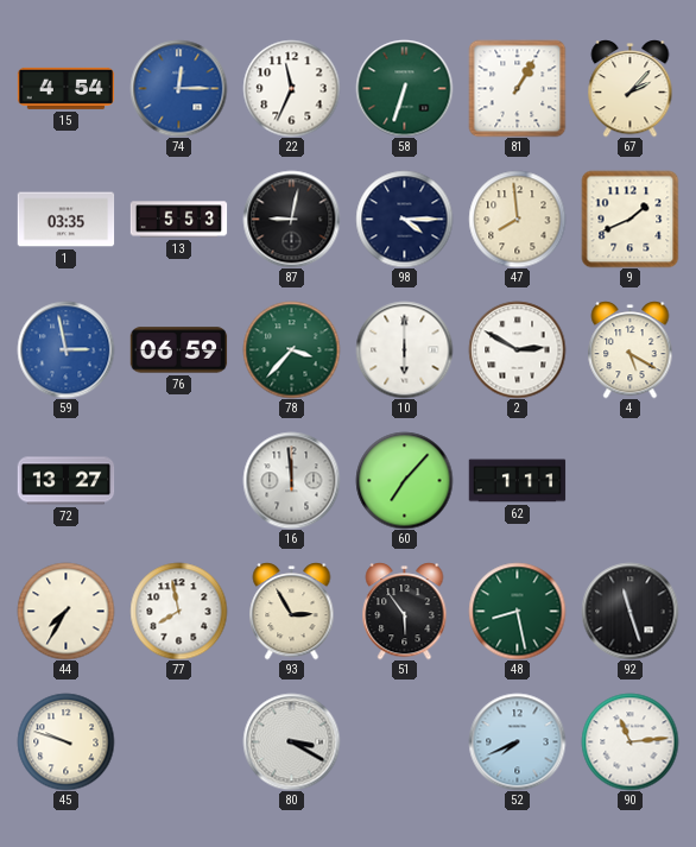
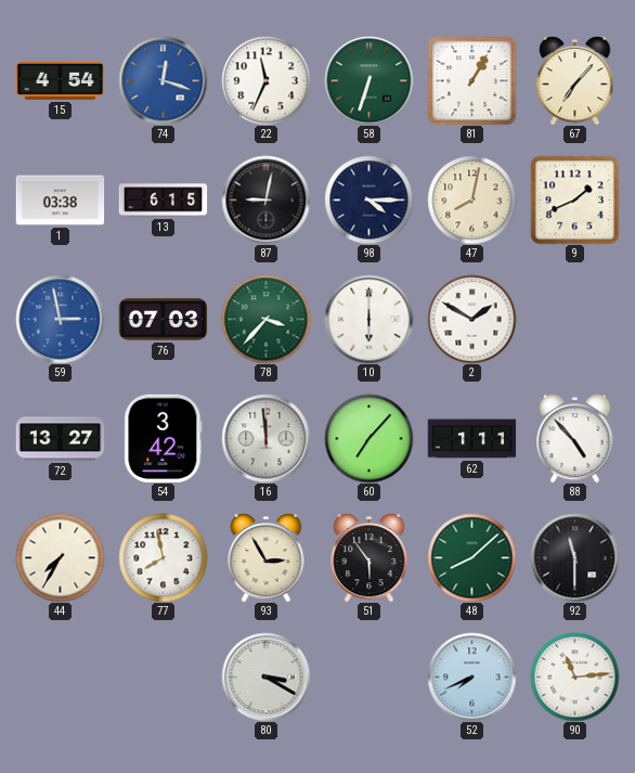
74: 12:15 -> 12:18
67: 2:07 -> 7:07
1: 03:35 -> 03:38
13: 5:53 -> 6:15
47: 7:59 -> 8:02
76: 06:59 -> 07:03
2: 2:50 -> 1:50
4: 5:20 -> none
54: none -> 3:42
88: none -> 4:53
48: 8:28 -> 8:08
92: 11:27 -> 11:30
45: 9:48 -> none
